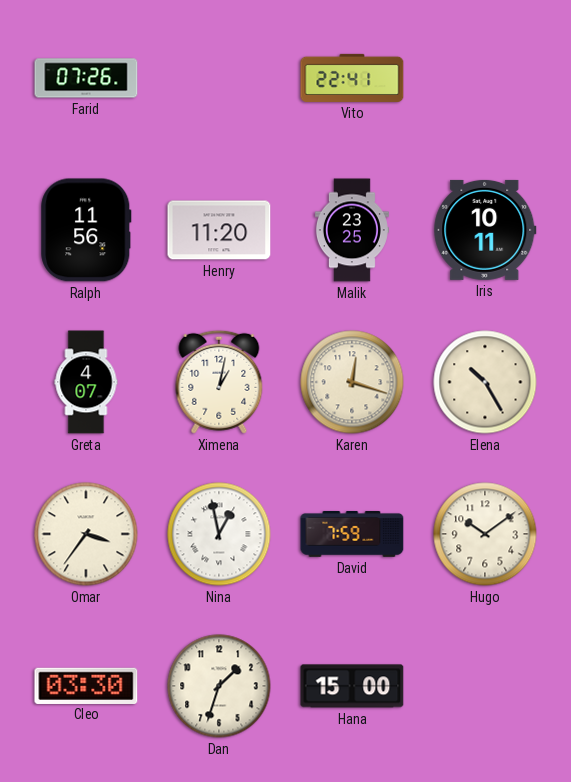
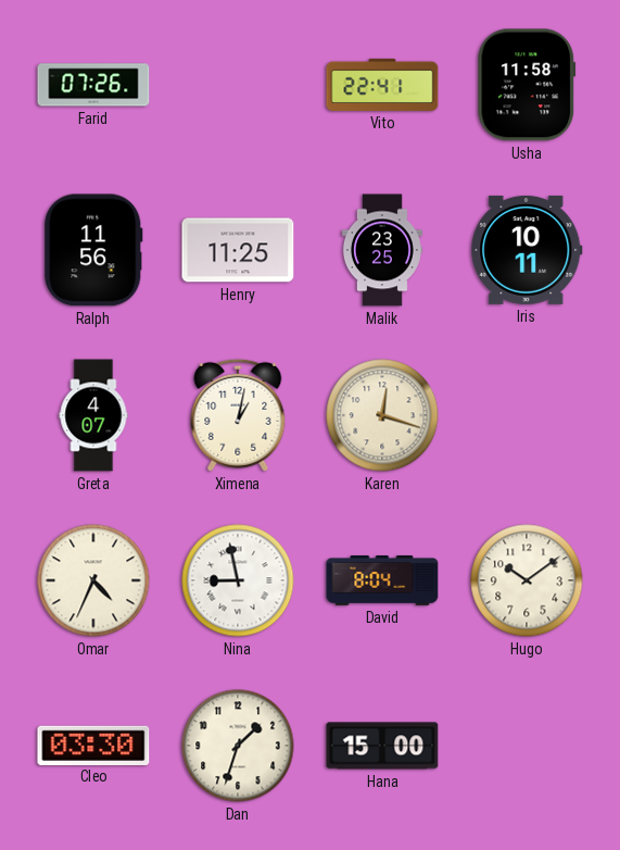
Usha: none -> 11:58
Henry: 11:20 -> 11:25
Elena: 10:25 -> none
Omar: 3:36 -> 4:34
Nina: 12:58 -> 8:58
David: 7:59 -> 8:04
